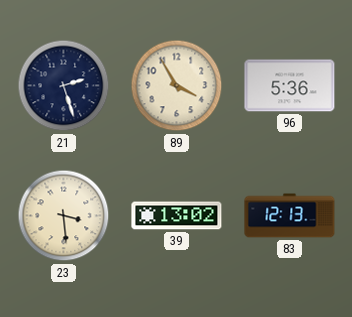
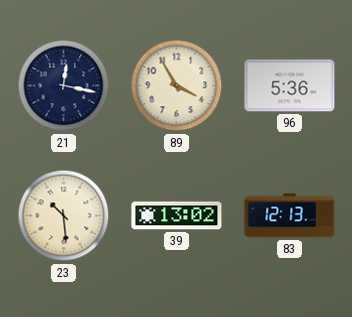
21: 2:27 -> 12:17
23: 3:29 -> 10:29
